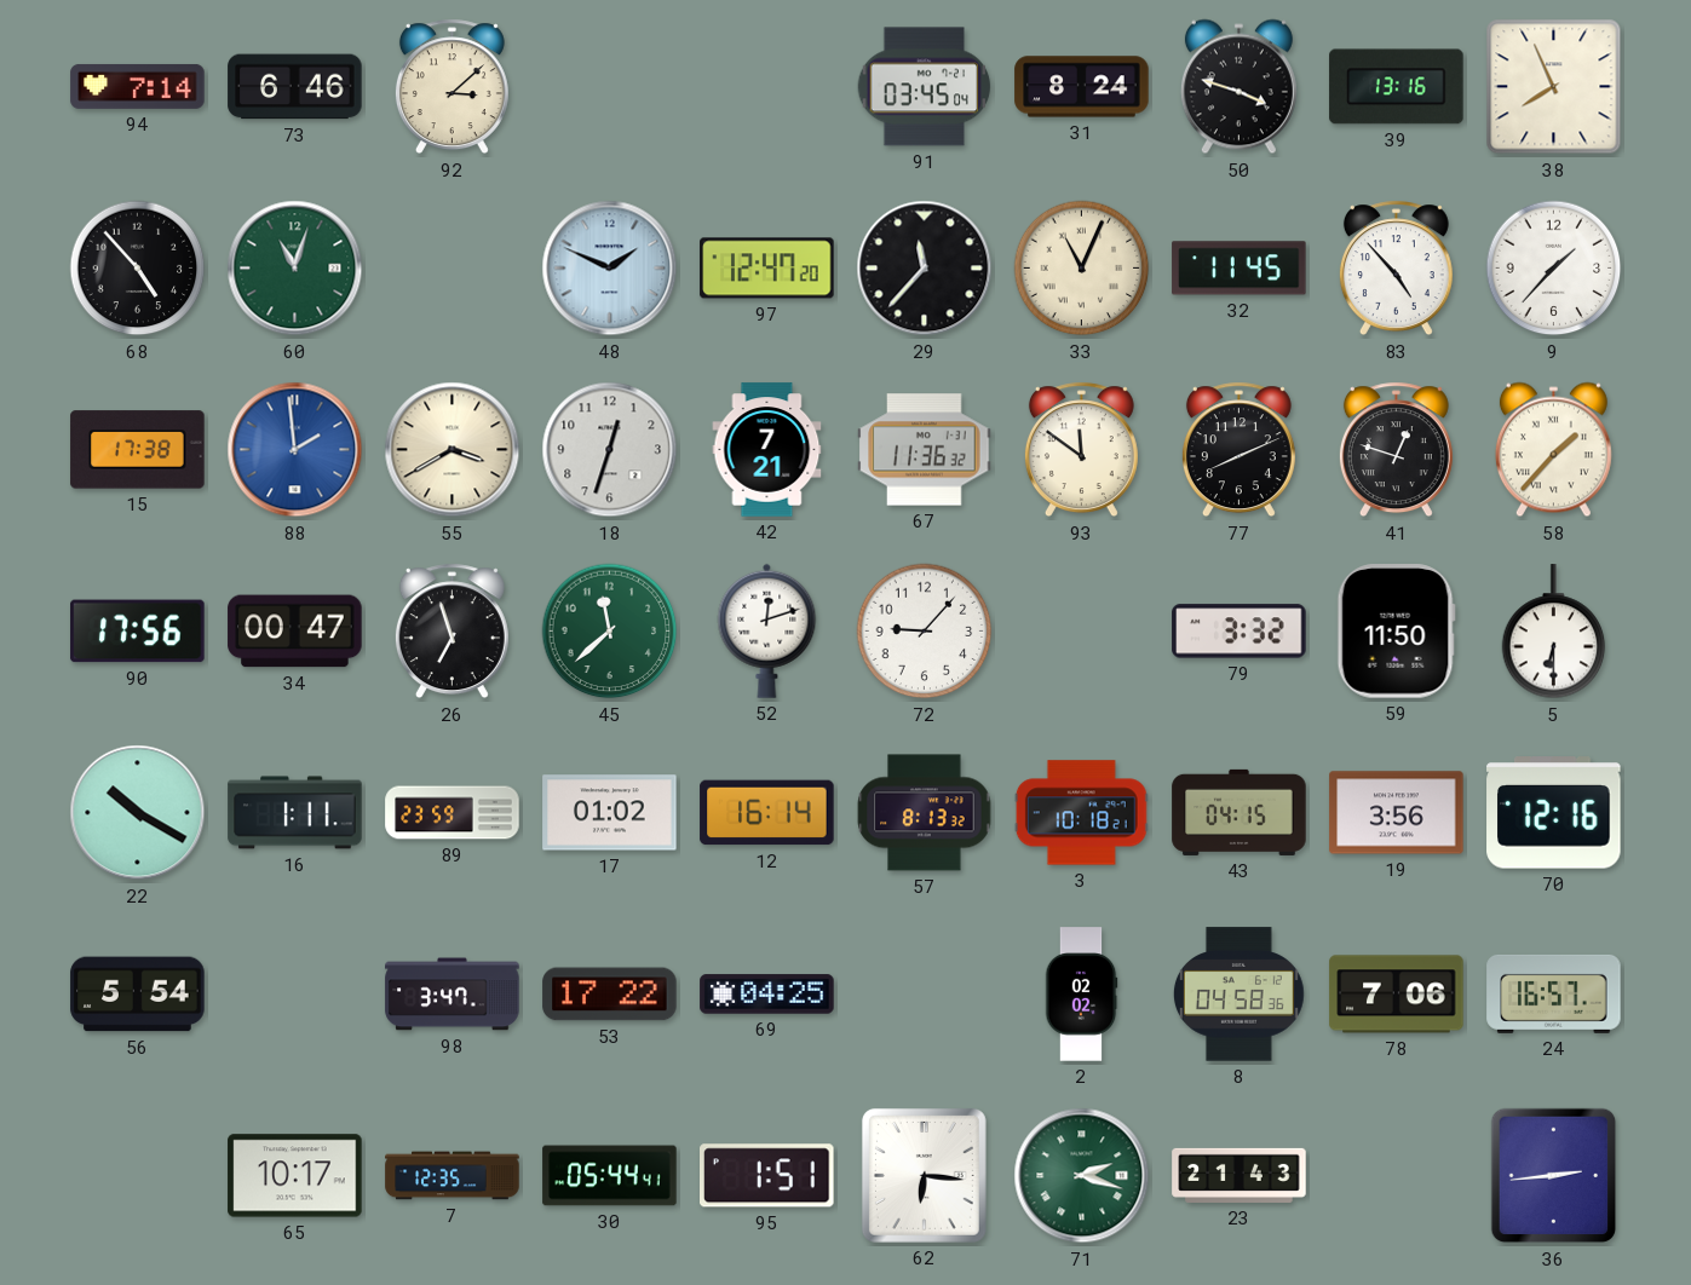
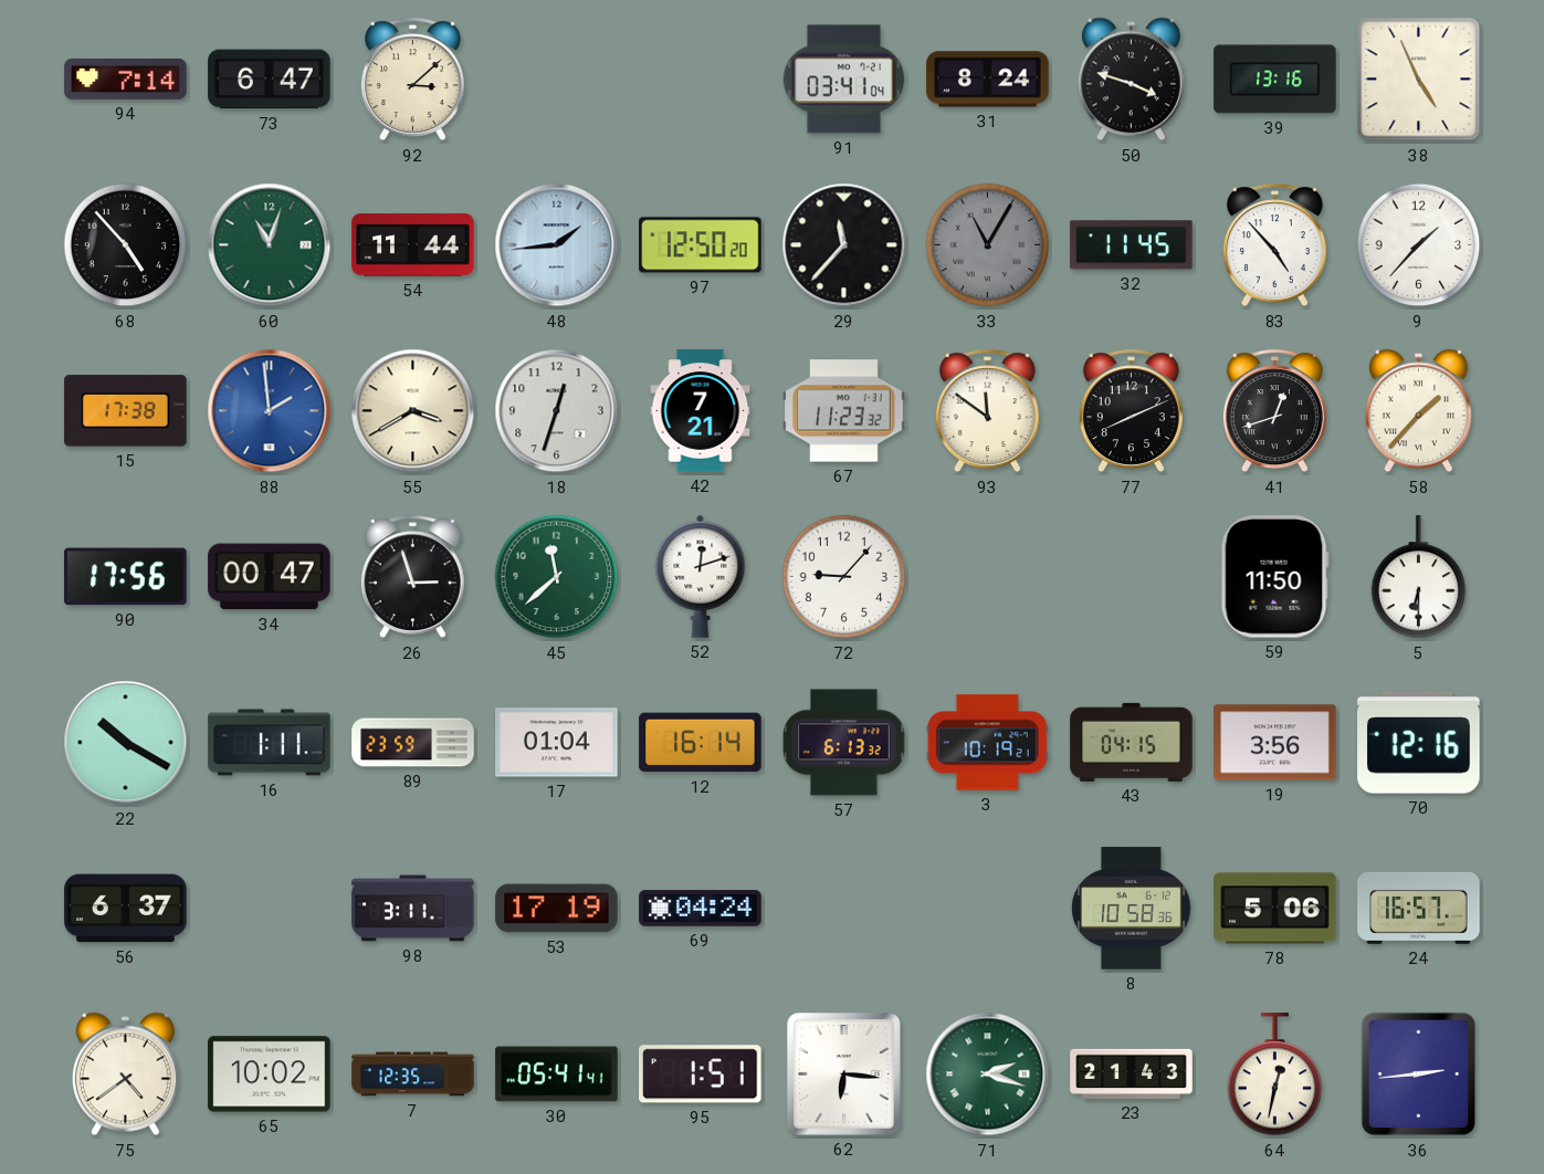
73: 6:46 -> 6:47
91: 03:45 -> 03:41
38: 7:56 -> 4:56
54: none -> 11:44
48: 1:49 -> 1:44
97: 12:47 -> 12:50
33: 11:04 -> 11:05
33 dial: cream -> grey
67: 11:36 -> 11:23
41: 12:48 -> 12:42
26: 6:57 -> 2:57
79: 3:32 -> none
17: 01:02 -> 01:04
57: 8:13 -> 6:13
3: 10:18 -> 10:19
56: 5:54 -> 6:37
98: 3:47 -> 3:11
53: 17:22 -> 17:19
69: 04:25 -> 04:24
2: 02:02 -> none
8: 04:58 -> 10:58
78: 7:06 -> 5:06
75: none -> 4:39
65: 10:17 -> 10:02
30: 05:44 -> 05:41
64: none -> 12:32
